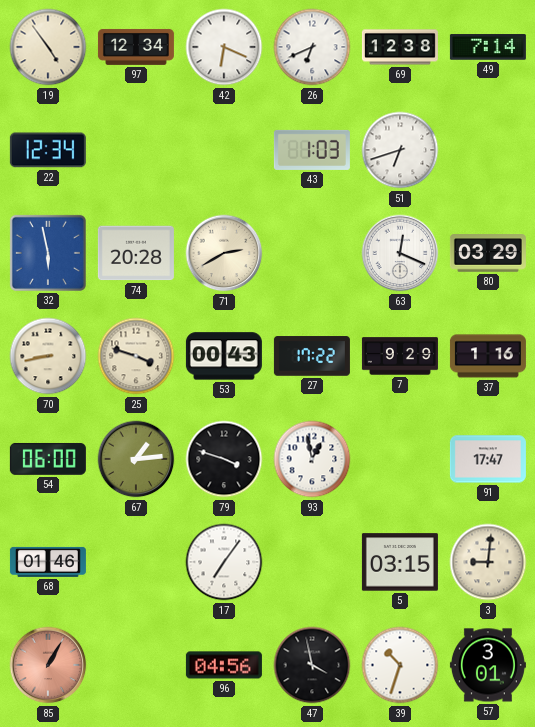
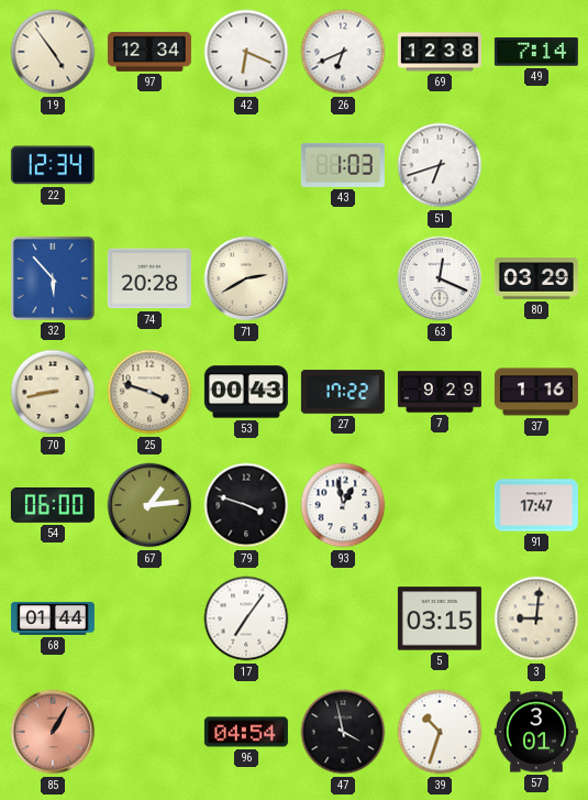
32: 5:58 -> 5:53
68: 01:46 -> 01:44
96: 04:56 -> 04:54
